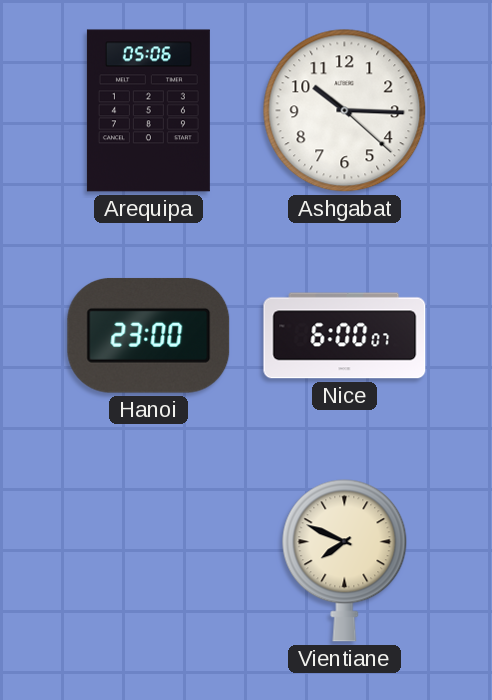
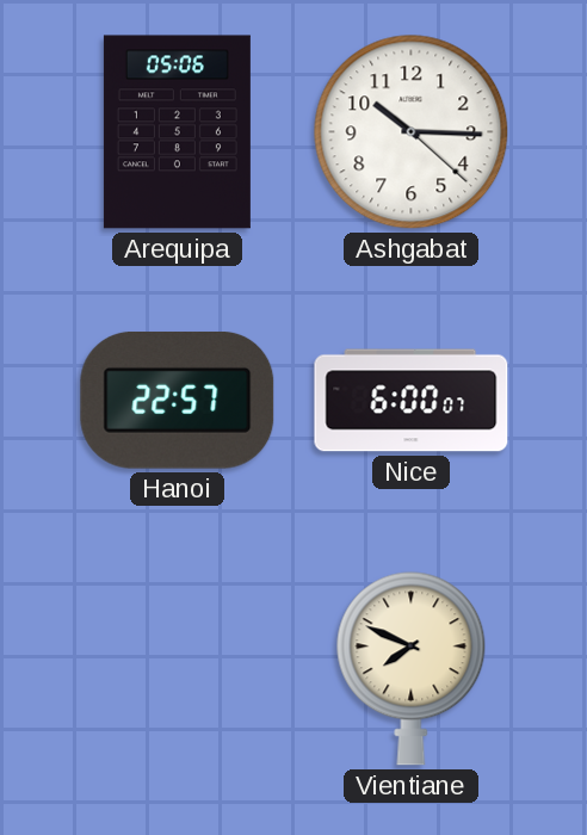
Hanoi: 23:00 -> 22:57
